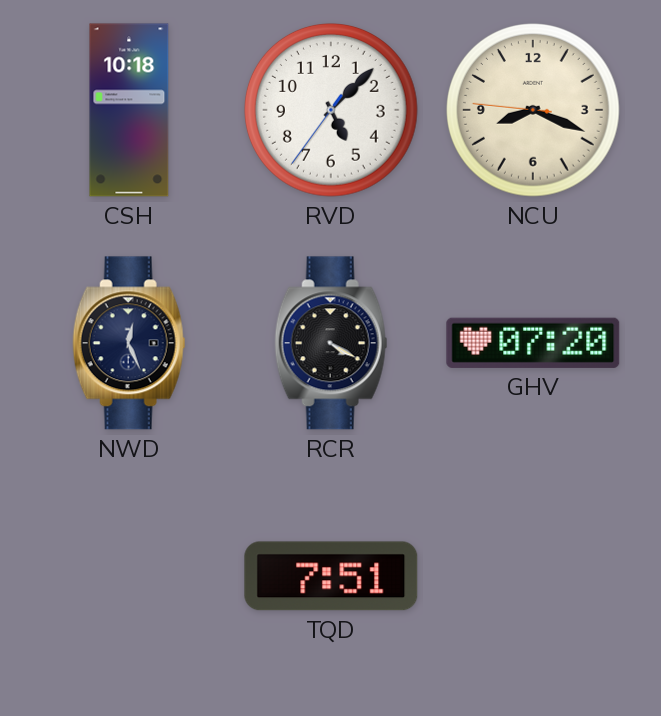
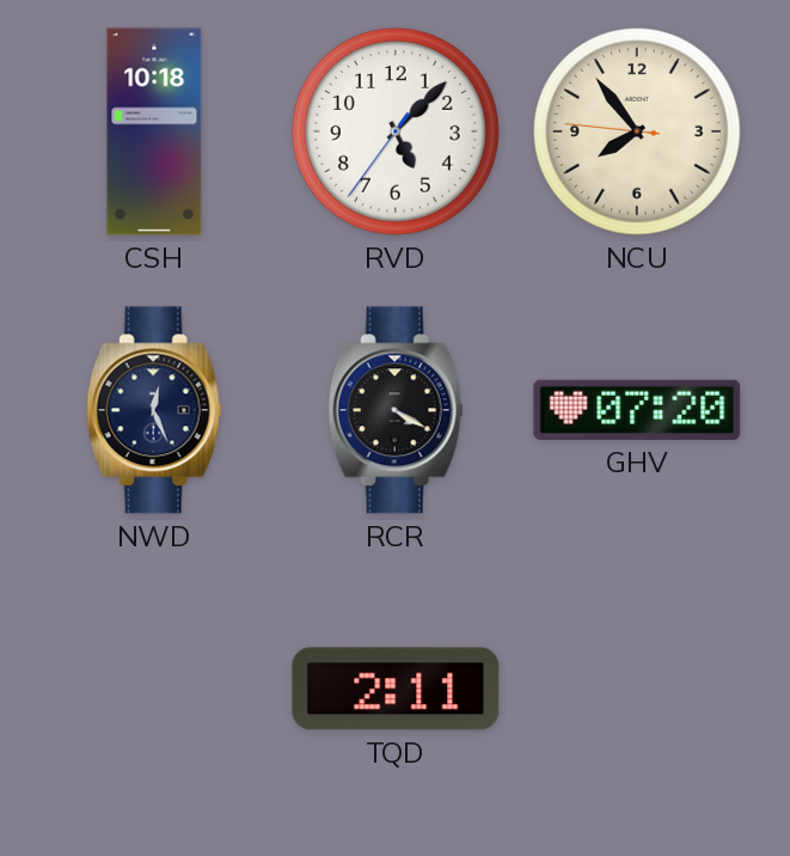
NCU: 8:18 -> 7:53
TQD: 7:51 -> 2:11
